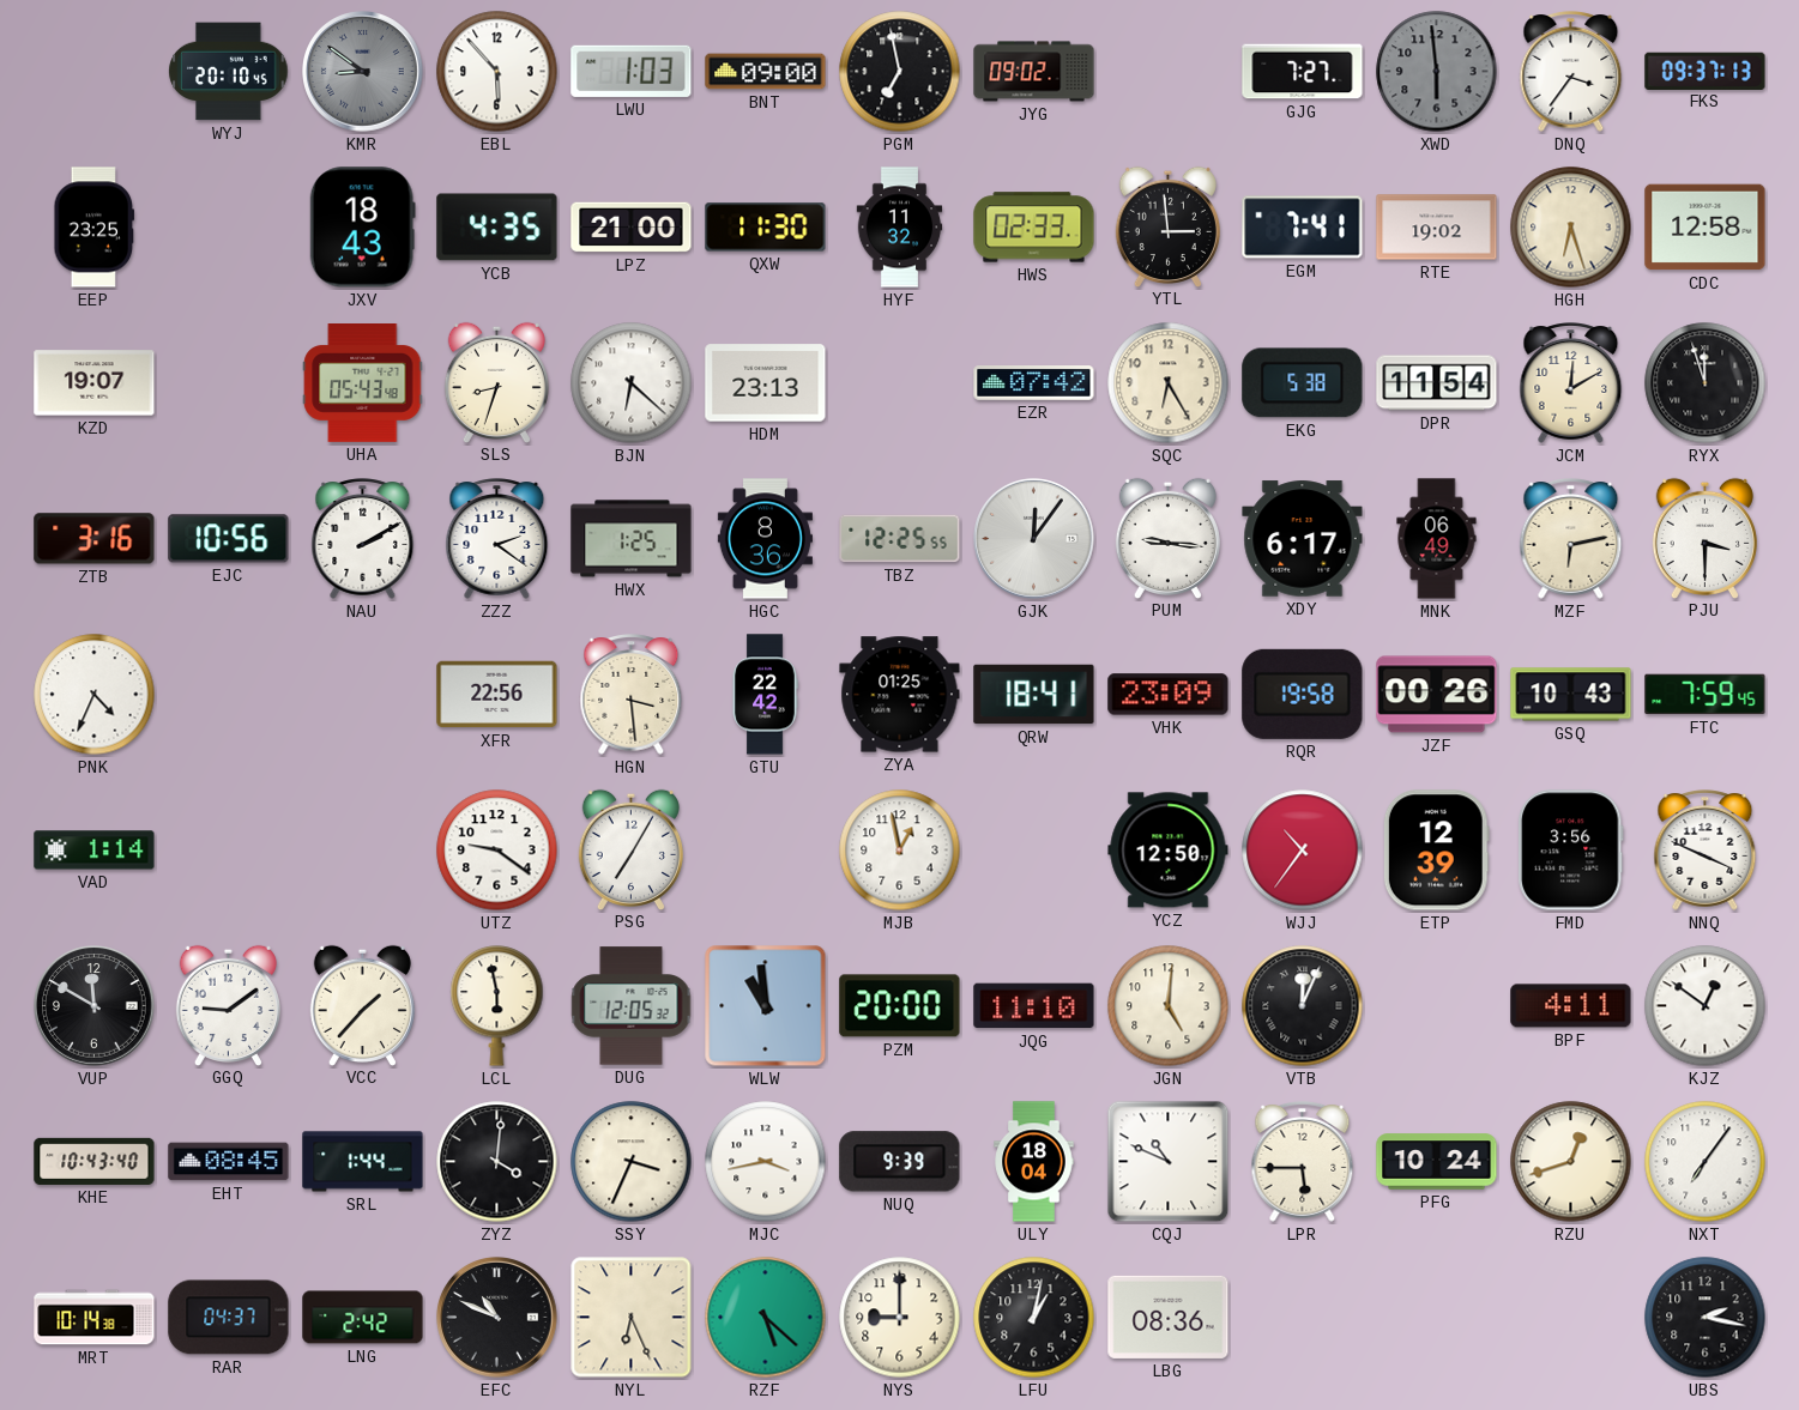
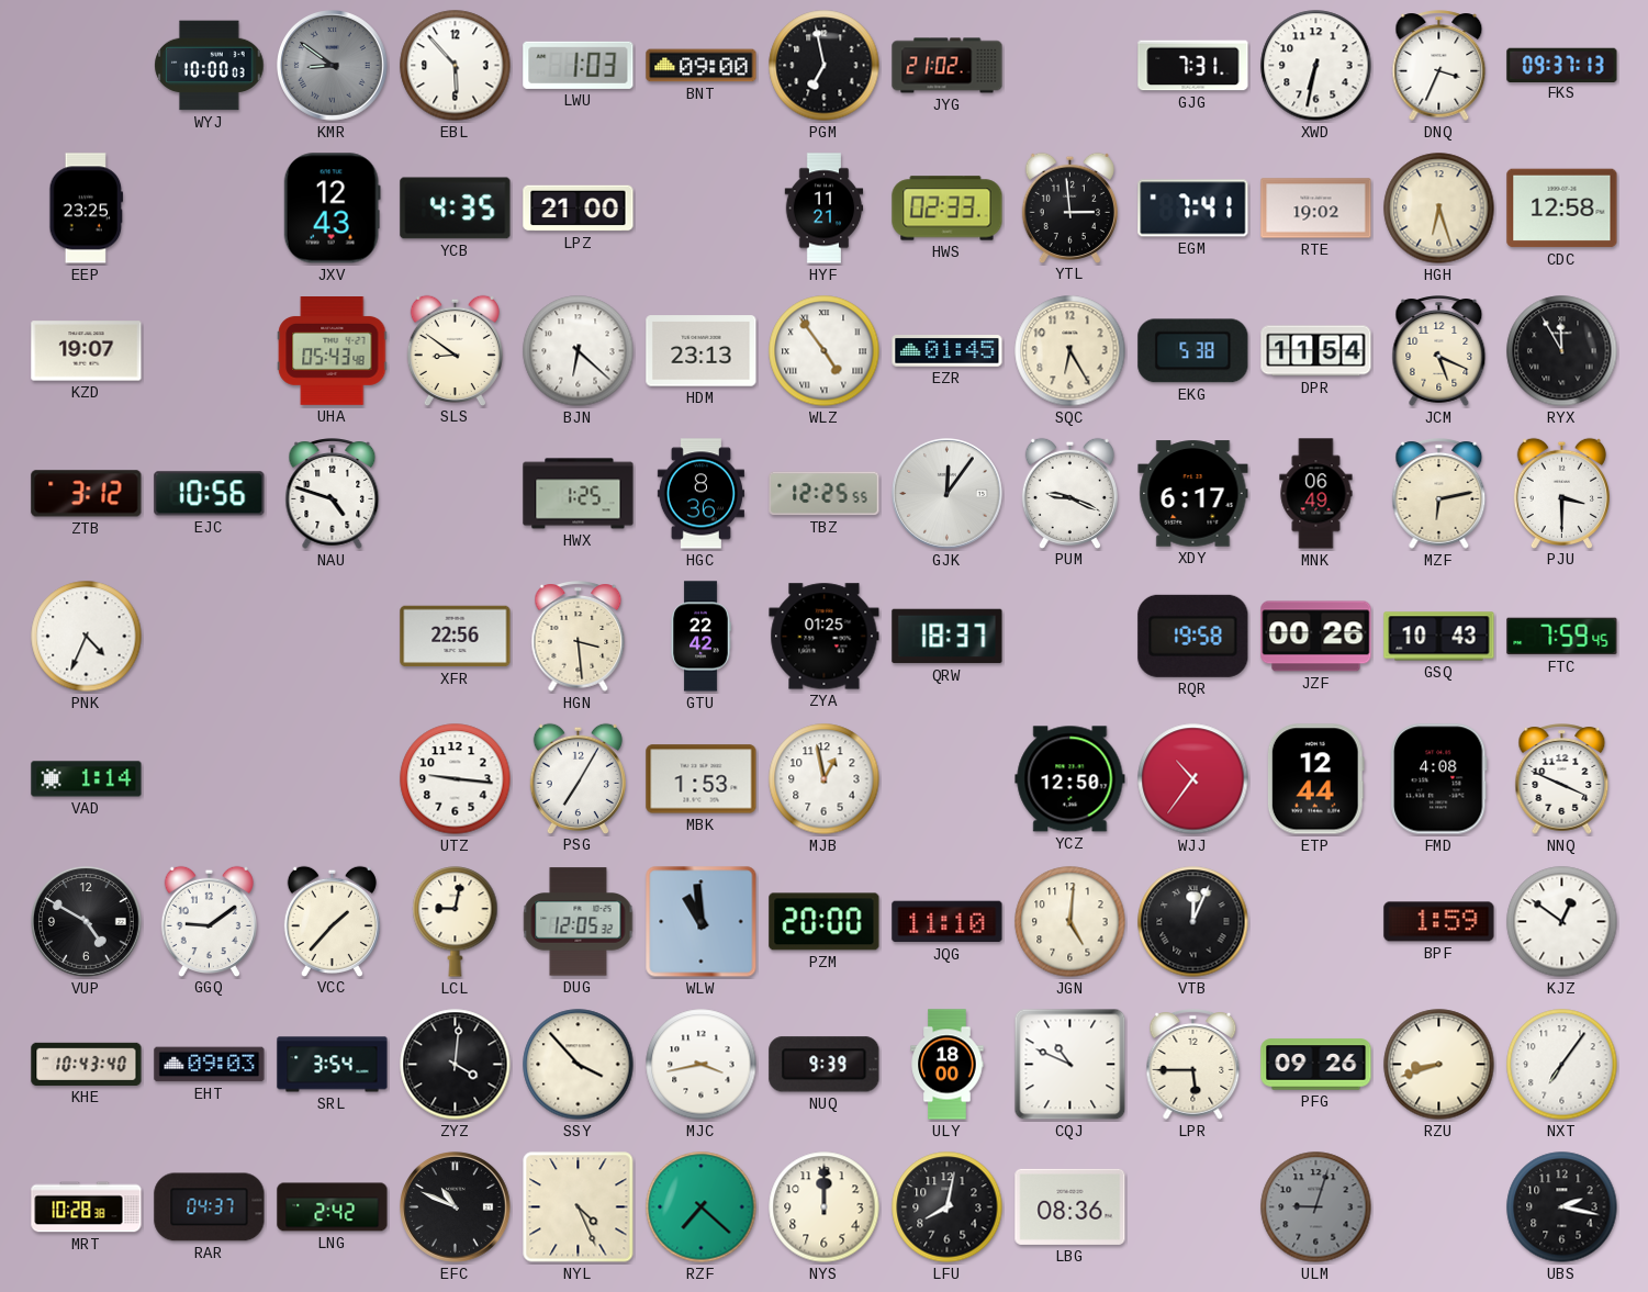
WYJ: 20:10 -> 10:00
JYG: 09:02 -> 21:02
GJG: 7:27 -> 7:31
XWD: 5:59 -> 6:32
XWD dial: grey -> white
DNQ: 3:36 -> 3:34
JXV: 18:43 -> 12:43
QXW: 11:30 -> none
HYF: 11:32 -> 11:21
SLS: 8:33 -> 8:51
WLZ: none -> 4:54
EZR: 07:42 -> 01:45
JCM: 12:10 -> 5:19
RYX: 11:57 -> 11:55
ZTB: 3:16 -> 3:12
NAU: 2:10 -> 4:48
ZZZ: 2:21 -> none
PUM: 9:16 -> 9:19
QRW: 18:41 -> 18:37
VHK: 23:09 -> none
UTZ: 9:21 -> 9:16
MBK: none -> 1:53
ETP: 12:39 -> 12:44
FMD: 3:56 -> 4:08
VUP: 11:50 -> 4:50
LCL: 5:58 -> 9:02
BPF: 4:11 -> 1:59
EHT: 08:45 -> 09:03
SRL: 1:44 -> 3:54
SSY: 3:34 -> 3:53
ULY: 18:04 -> 18:00
PFG: 10:24 -> 09:26
RZU: 12:42 -> 8:42
MRT: 10:14 -> 10:28
NYL: 6:26 -> 4:26
RZF: 5:22 -> 7:22
NYS: 9:00 -> 12:00
LFU: 1:02 -> 8:02
ULM: none -> 9:03
